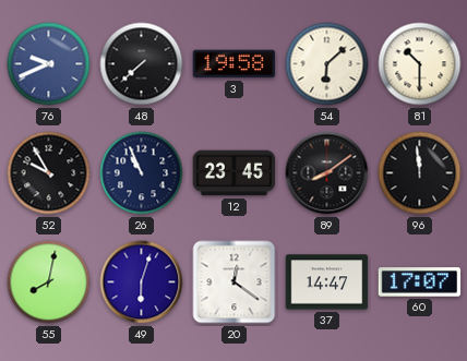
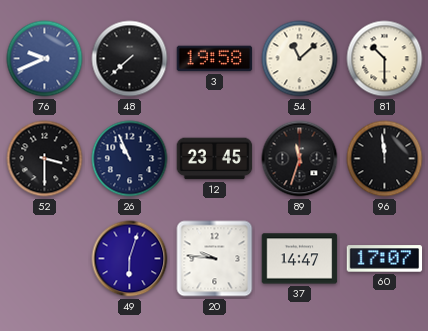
54: 6:08 -> 11:08
52: 9:55 -> 3:30
89: 8:09 -> 11:33
55: 8:02 -> none
20: 12:21 -> 9:46
